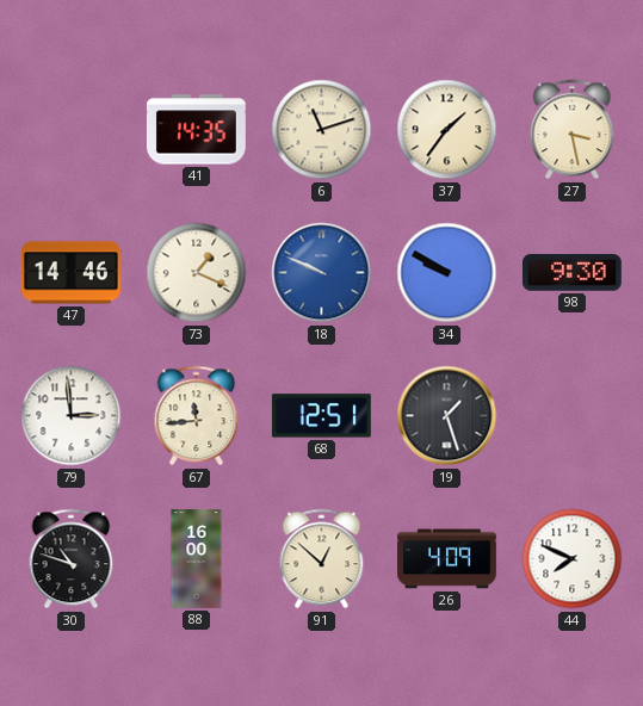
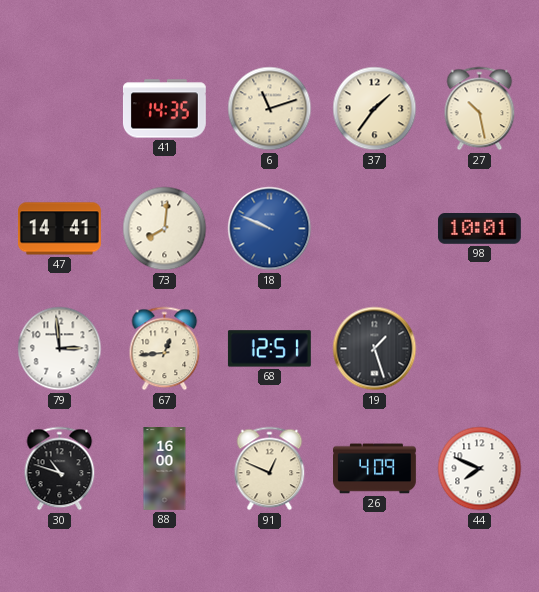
27: 3:28 -> 10:28
47: 14:46 -> 14:41
73: 1:19 -> 8:01
34: 9:50 -> none
98: 9:30 -> 10:01
67: 11:44 -> 12:44
91: 12:52 -> 12:49
